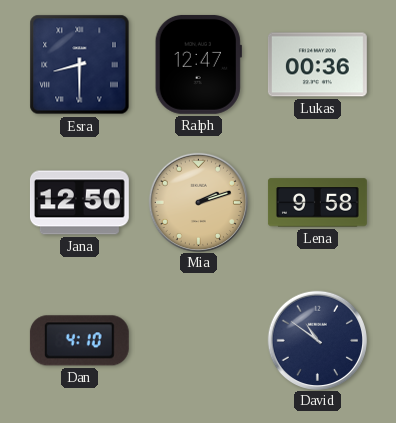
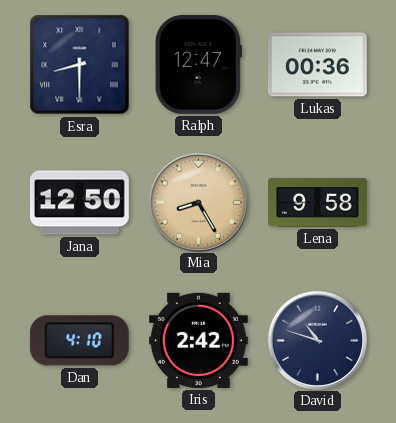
Mia: 2:12 -> 8:25
Iris: none -> 2:42
David: 10:51 -> 10:48
